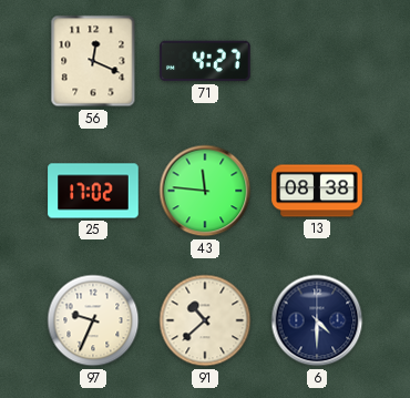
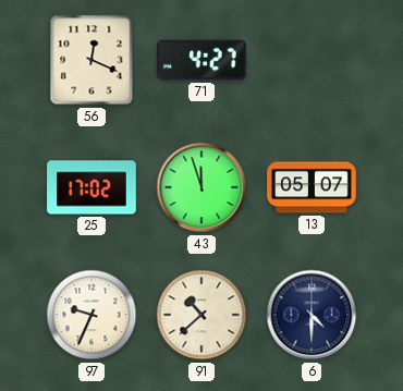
43: 11:46 -> 11:57
13: 08:38 -> 05:07
